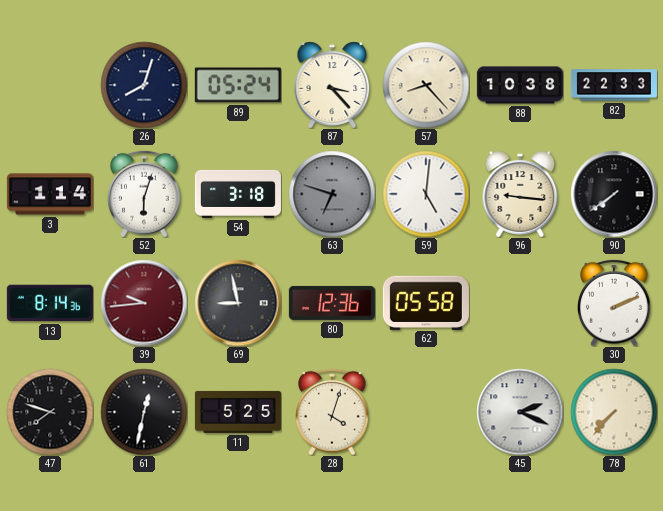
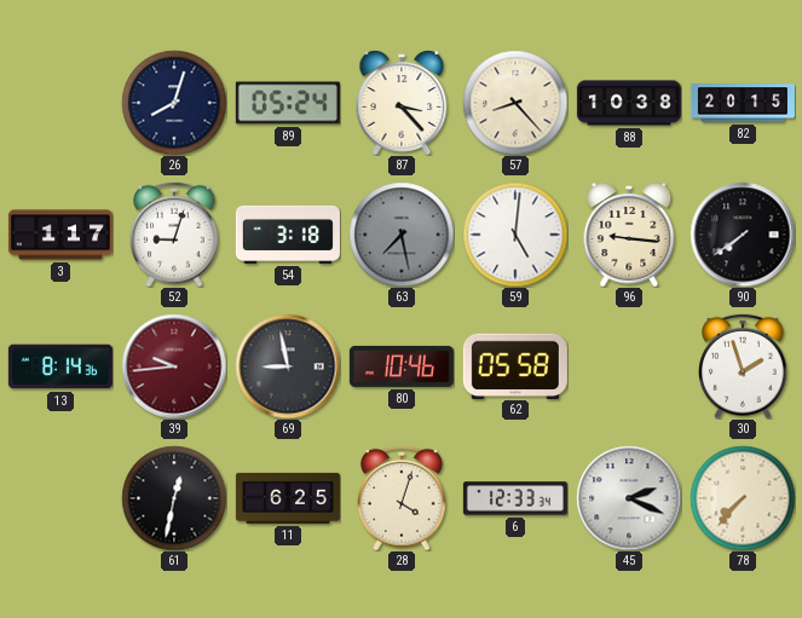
82: 22:33 -> 20:15
3: 1:14 -> 1:17
52: 6:03 -> 9:03
63: 6:48 -> 7:28
80: 12:36 -> 10:46
30: 2:11 -> 1:57
47: 7:48 -> none
11: 5:25 -> 6:25
6: none -> 12:33
